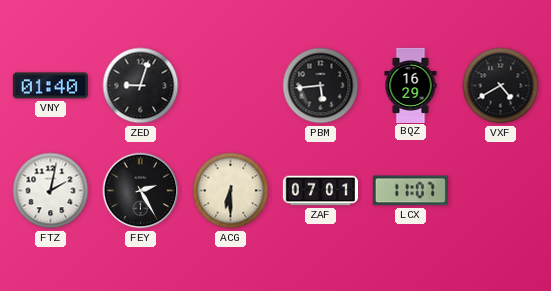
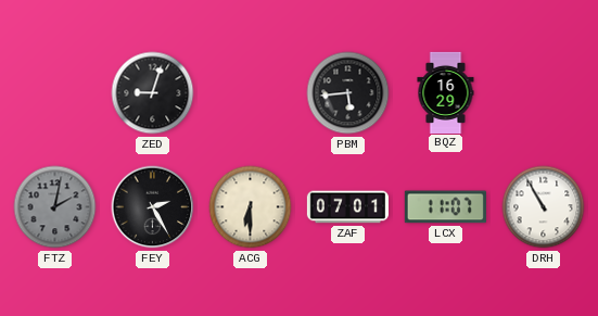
VNY: 01:40 -> none
VXF: 4:40 -> none
FTZ dial: white -> grey
DRH: none -> 10:55
